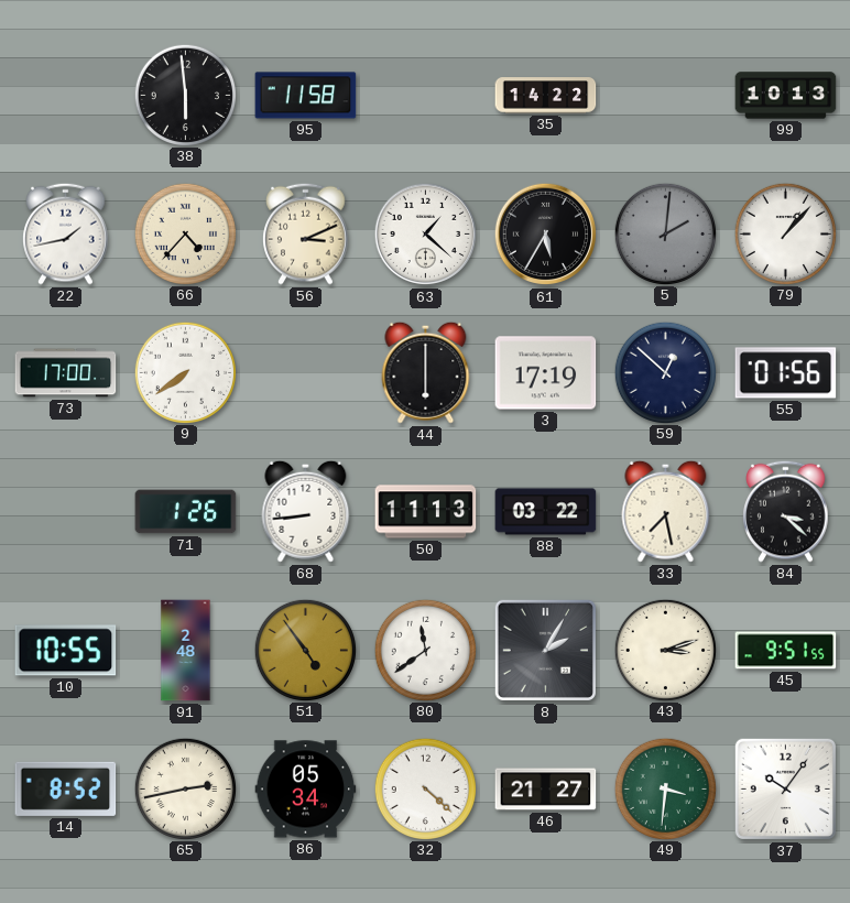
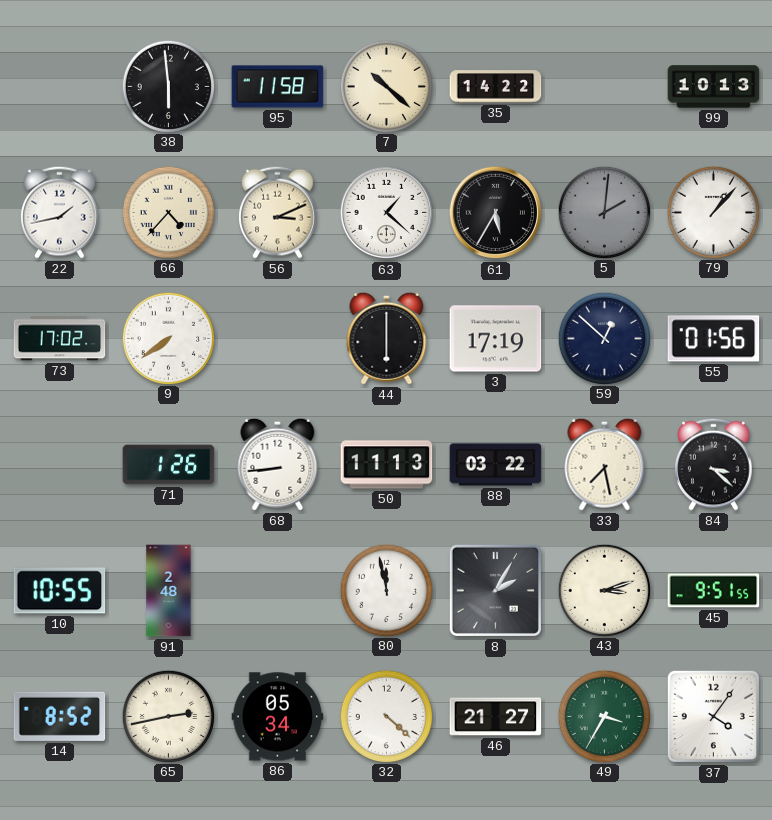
7: none -> 10:22
73: 17:00 -> 17:02
51: 4:54 -> none
80: 11:39 -> 11:58
49: 3:31 -> 3:35
37: 10:06 -> 4:06
